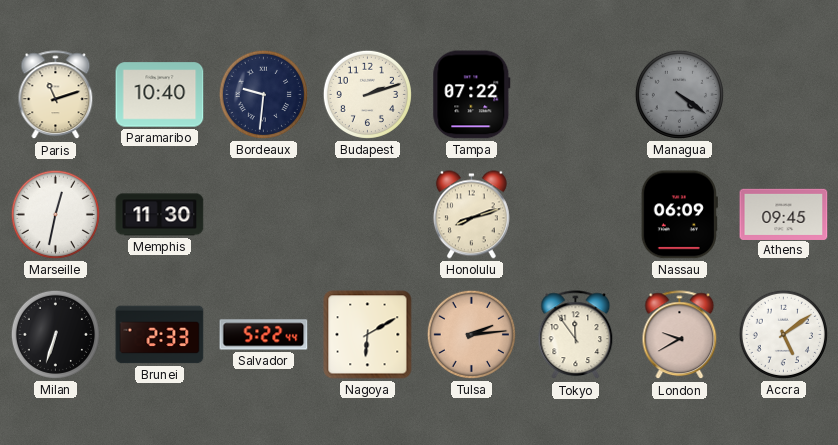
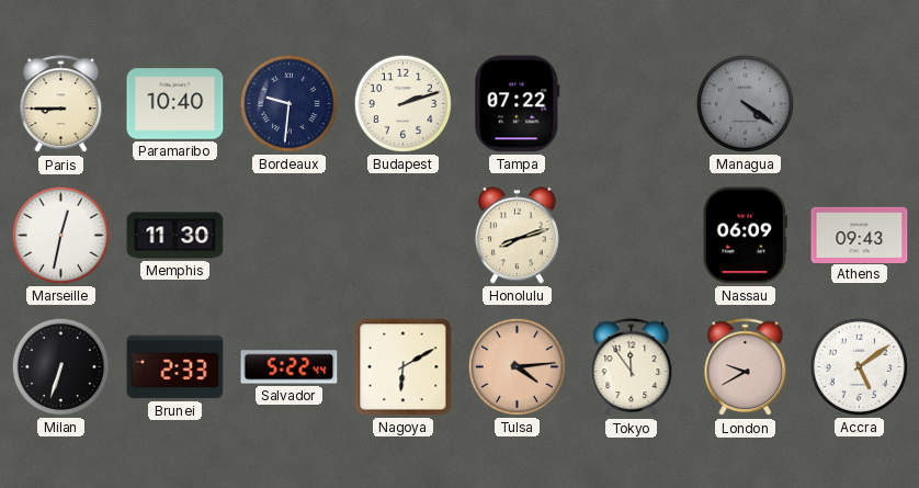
Paris: 11:12 -> 8:45
Athens: 09:45 -> 09:43
Tulsa: 2:14 -> 4:14
